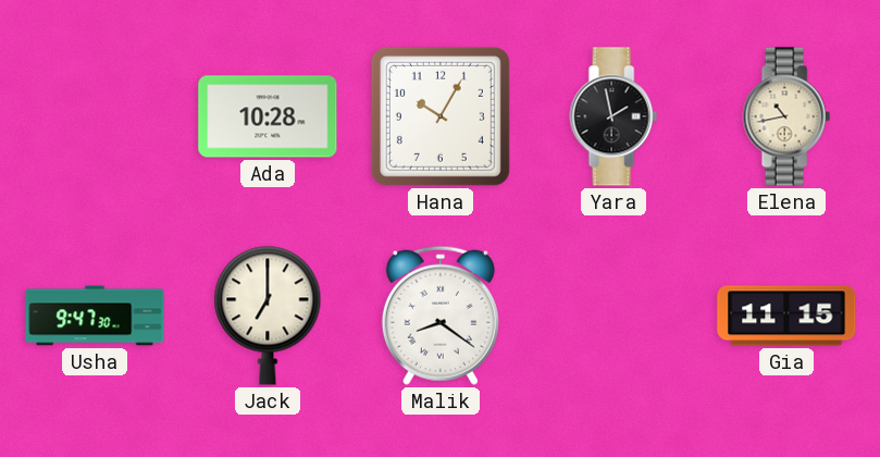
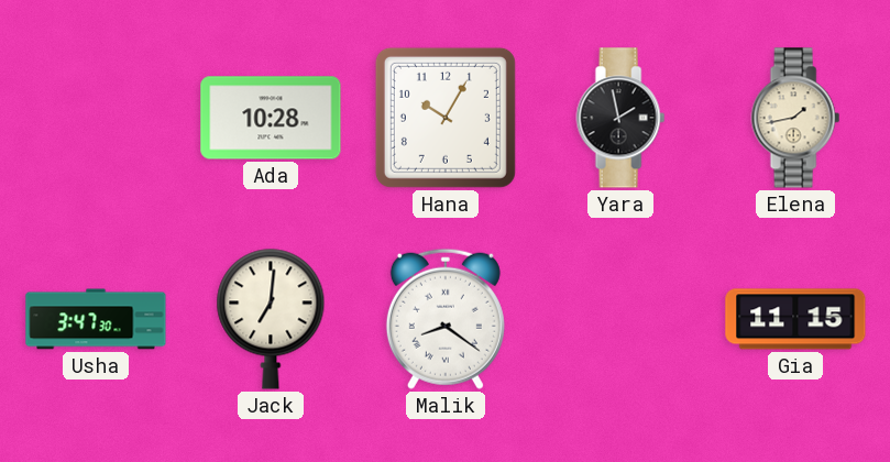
Elena: 10:43 -> 1:43
Usha: 9:47 -> 3:47
Jack: 7:00 -> 7:01
